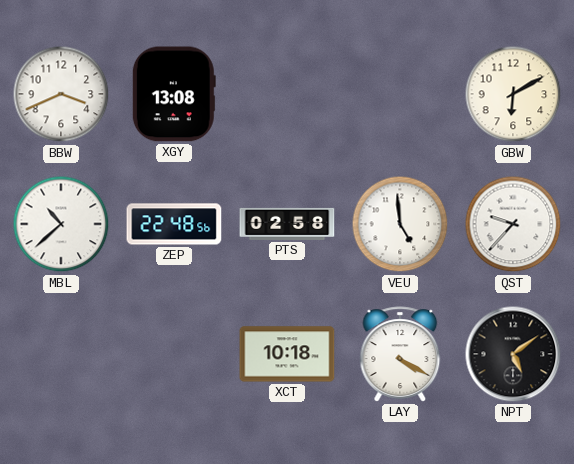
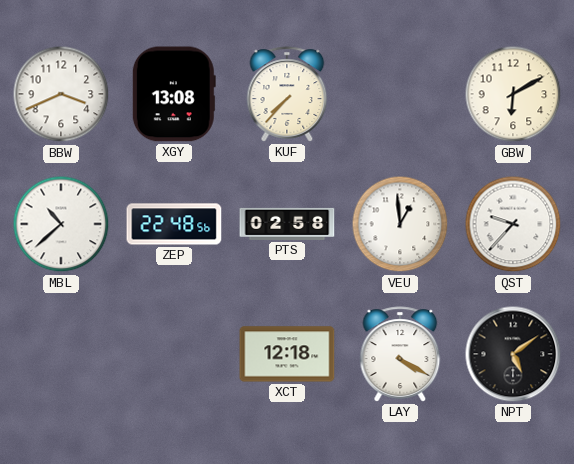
KUF: none -> 7:37
VEU: 4:59 -> 12:59
XCT: 10:18 -> 12:18
